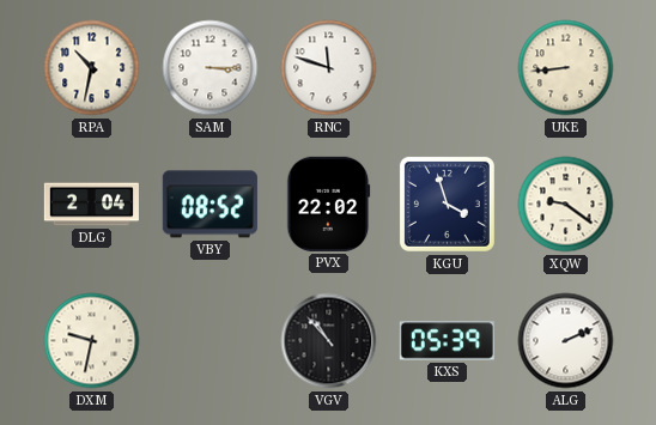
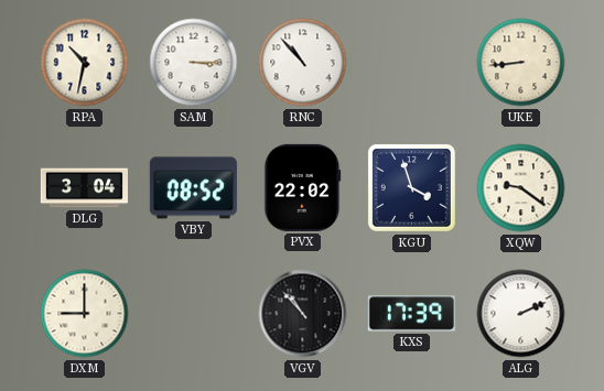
RNC: 11:48 -> 10:53
DLG: 2:04 -> 3:04
DXM: 9:32 -> 9:00
KXS: 05:39 -> 17:39
